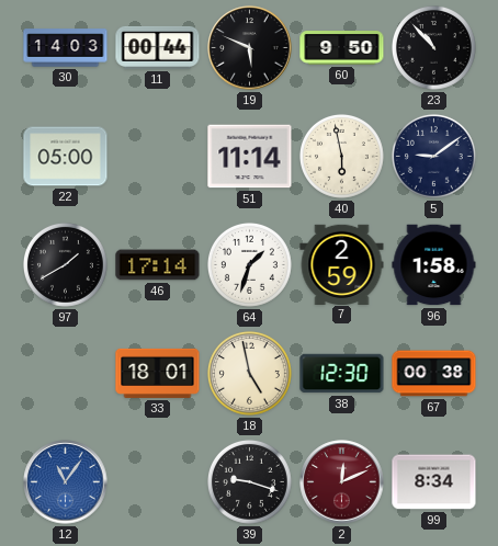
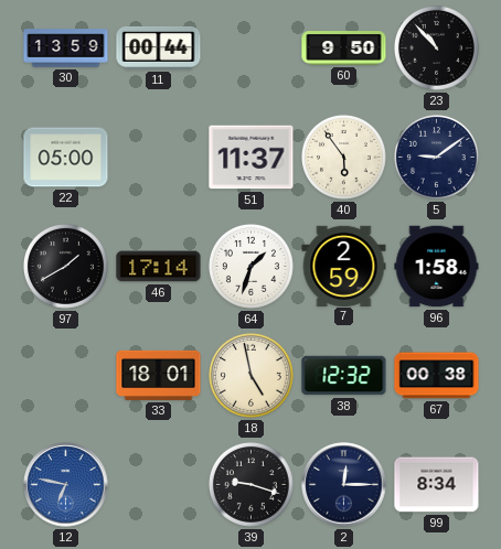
30: 14:03 -> 13:59
19: 5:49 -> none
51: 11:14 -> 11:37
40: 5:58 -> 5:54
38: 12:30 -> 12:32
12: 11:06 -> 6:47
2: 12:11 -> 12:15
2 dial: burgundy -> navy
